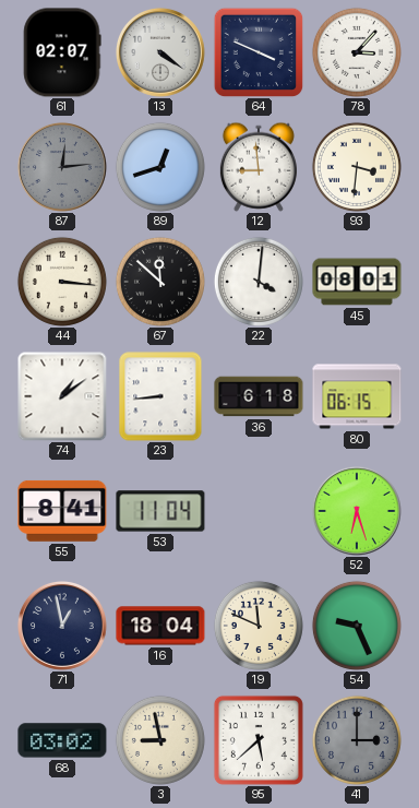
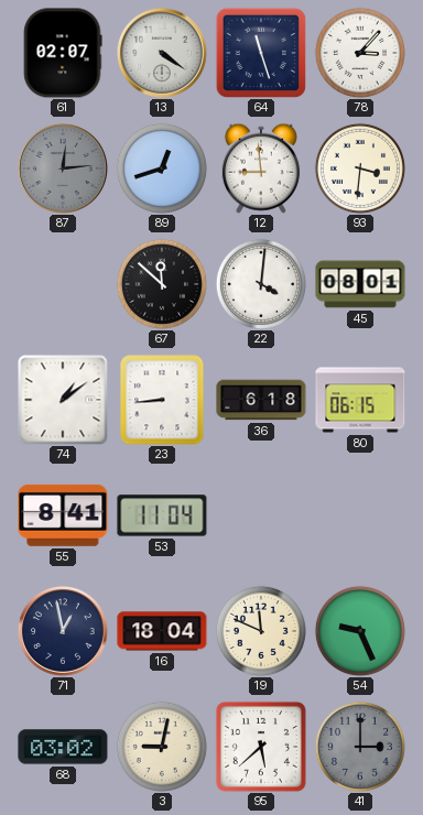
64: 3:49 -> 11:27
44: 3:16 -> none
52: 6:27 -> none
3: 8:58 -> 9:02
